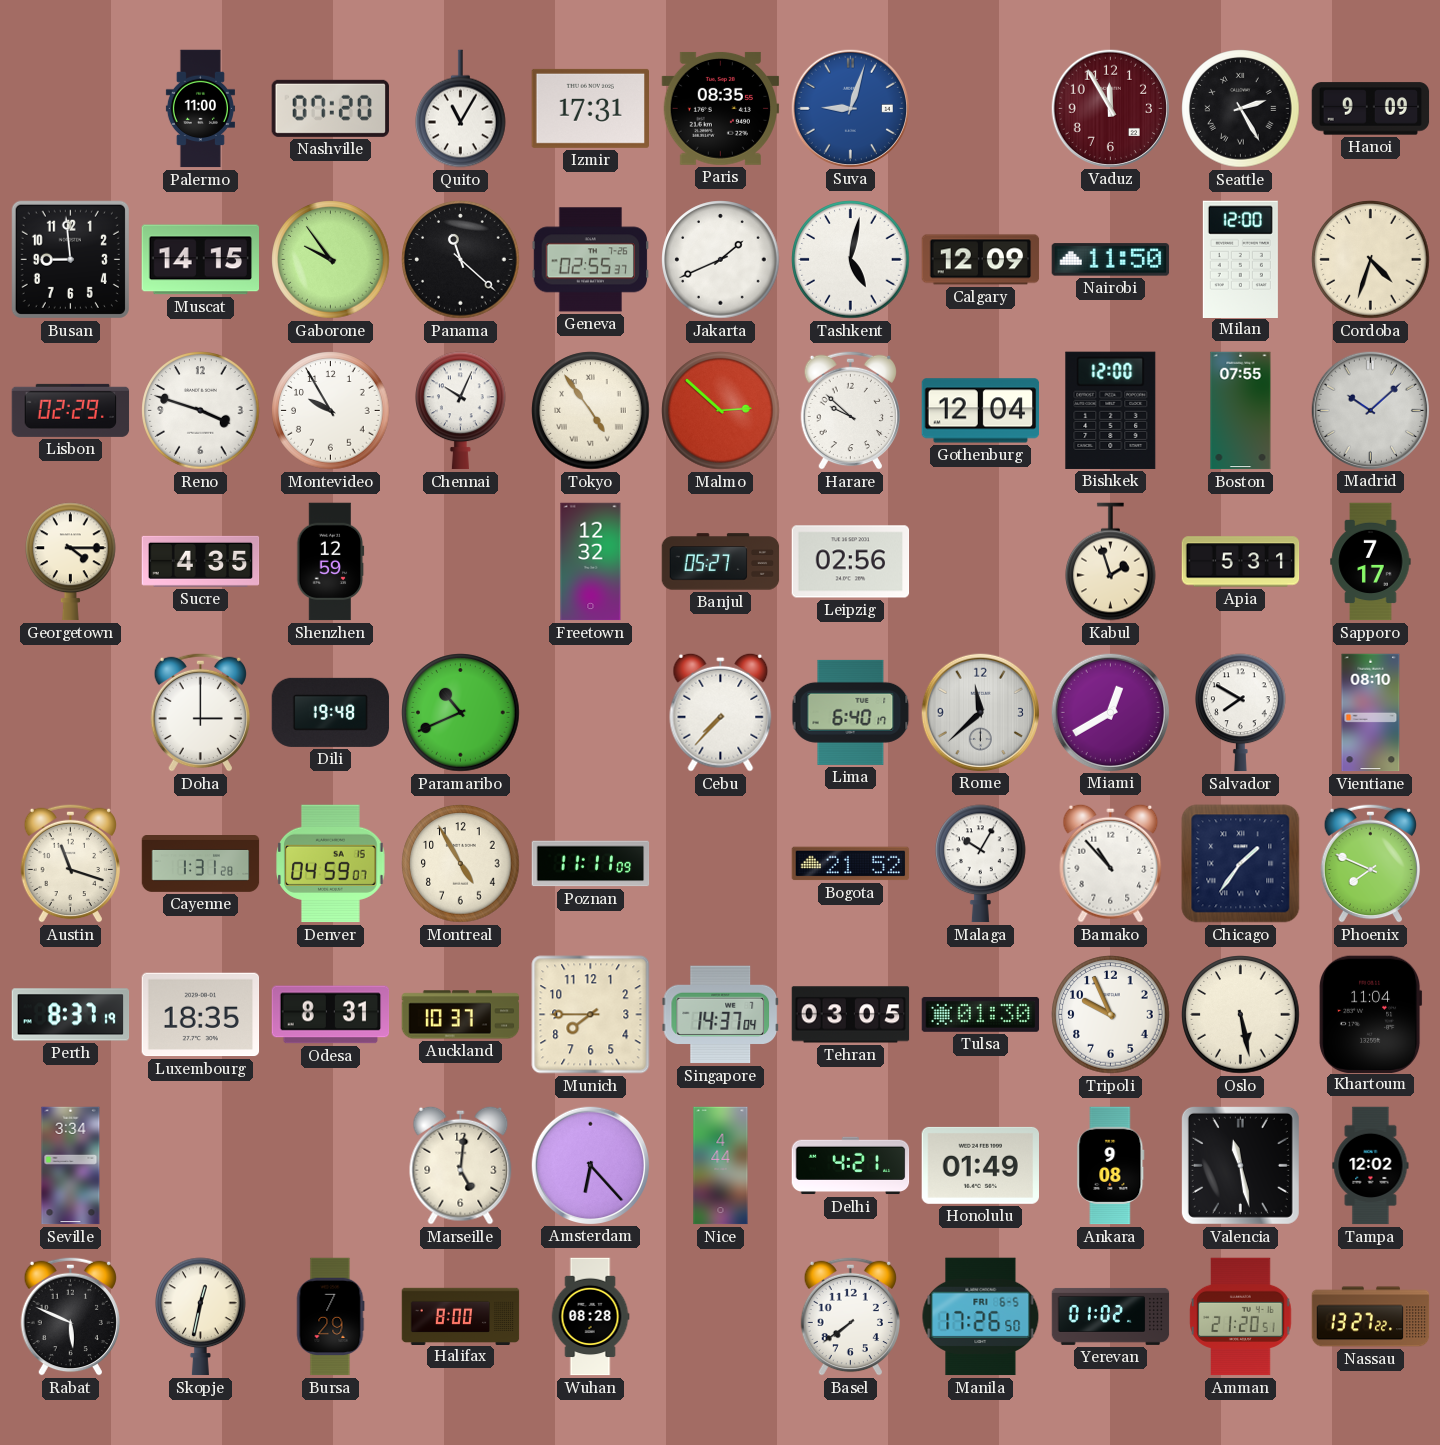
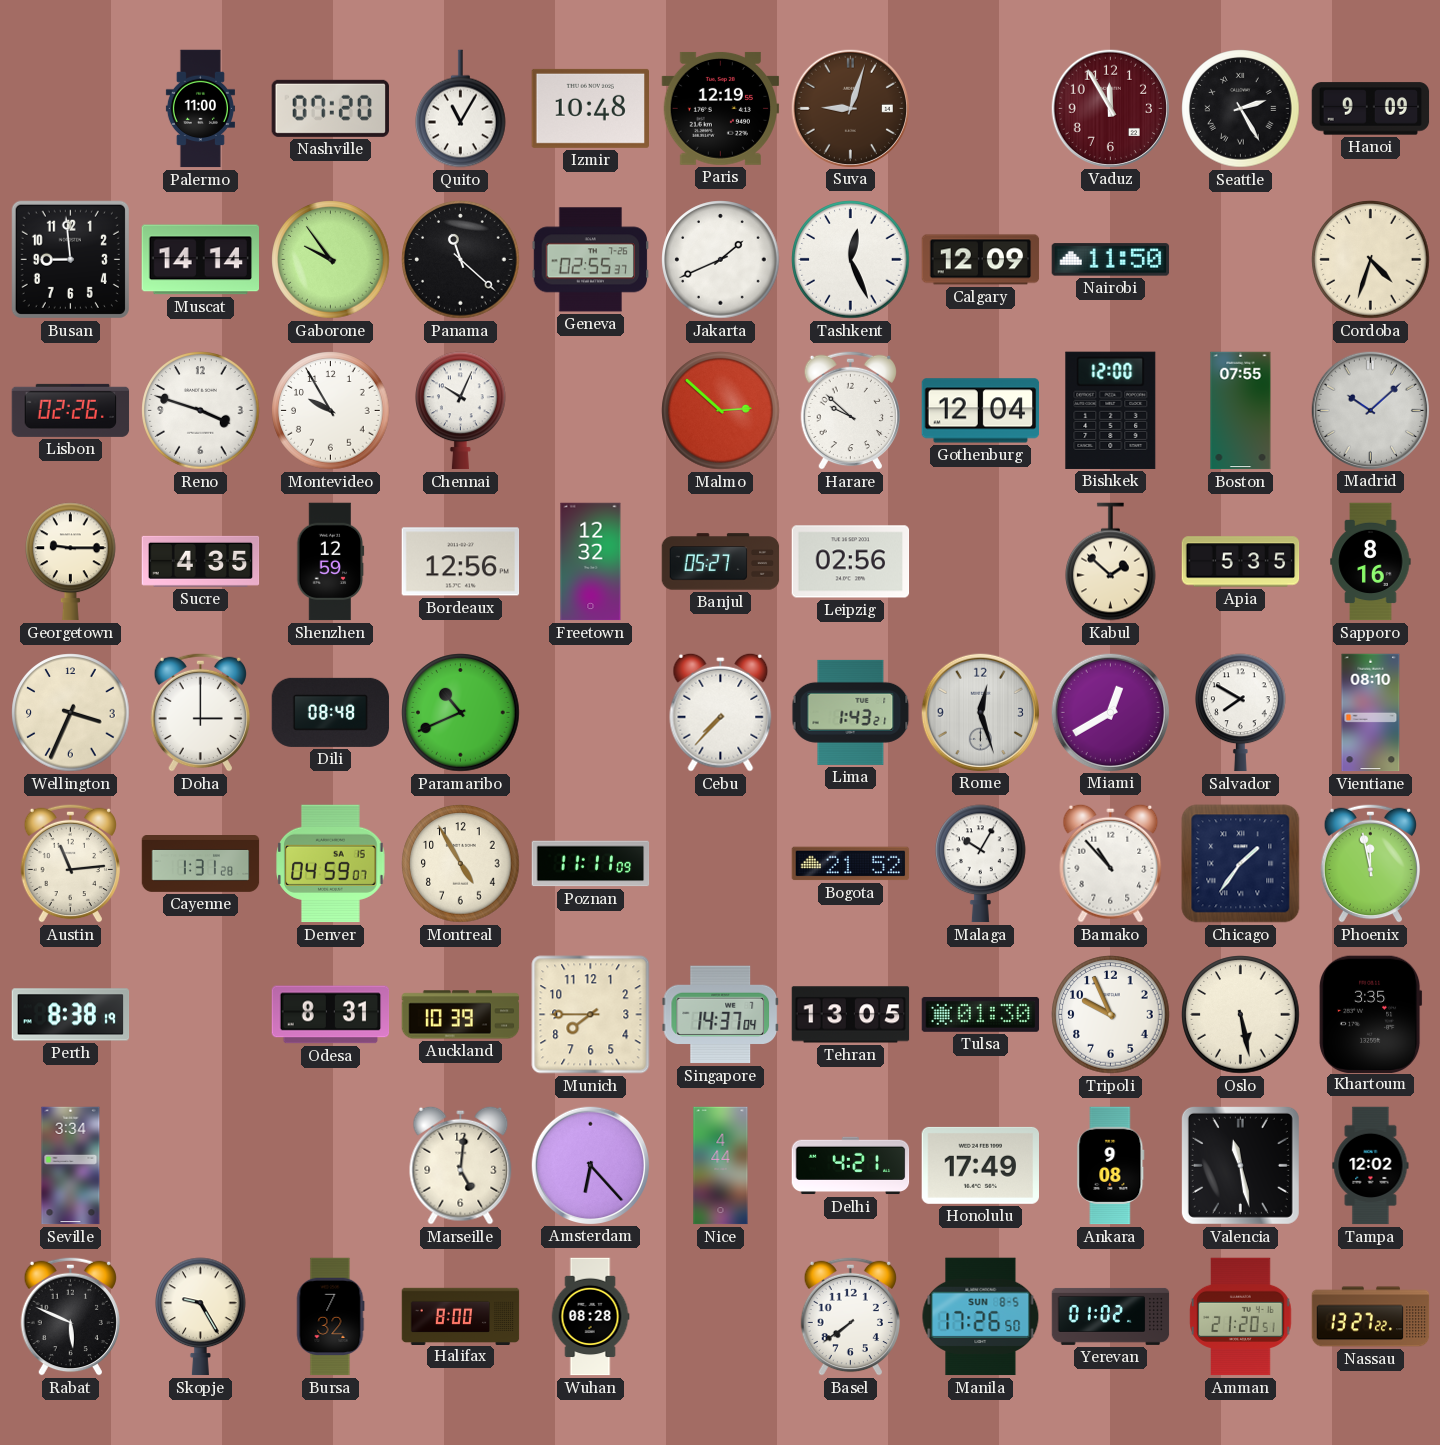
Izmir: 17:31 -> 10:48
Paris: 08:35 -> 12:19
Suva dial: blue -> brown
Muscat: 14:15 -> 14:14
Tashkent: 5:02 -> 12:26
Milan: 12:00 -> none
Lisbon: 02:29 -> 02:26
Tokyo: 4:54 -> none
Georgetown: 4:15 -> 9:15
Bordeaux: none -> 12:56
Kabul: 1:57 -> 1:52
Apia: 5:31 -> 5:35
Sapporo: 7:17 -> 8:16
Wellington: none -> 3:34
Dili: 19:48 -> 08:48
Lima: 6:40 -> 1:43
Rome: 11:38 -> 12:27
Austin: 11:18 -> 11:14
Phoenix: 7:49 -> 11:58
Perth: 8:37 -> 8:38
Luxembourg: 18:35 -> none
Auckland: 10:37 -> 10:39
Tehran: 03:05 -> 13:05
Khartoum: 11:04 -> 3:35
Honolulu: 01:49 -> 17:49
Skopje: 12:32 -> 9:25
Bursa: 7:29 -> 7:32
Manila date: FRI 6-5 -> SUN 8-5
